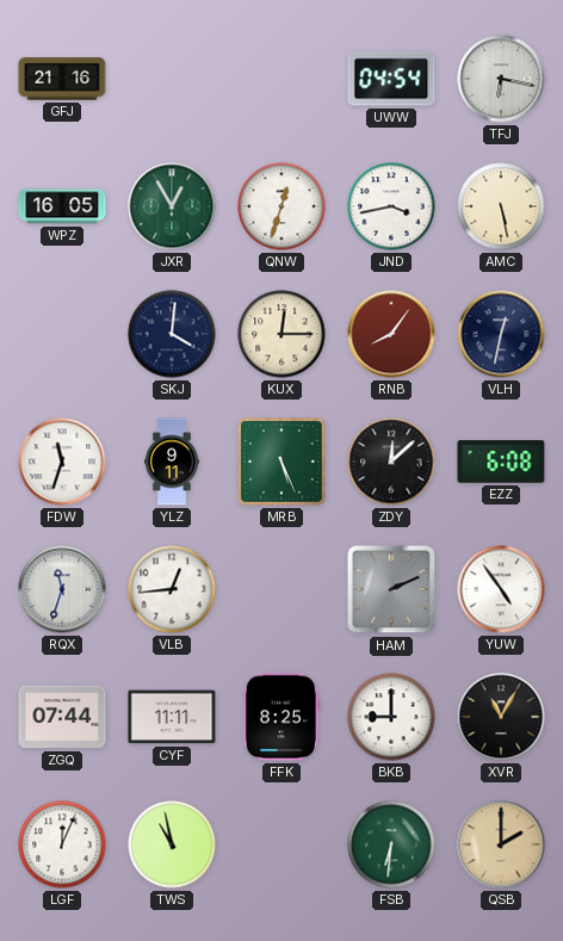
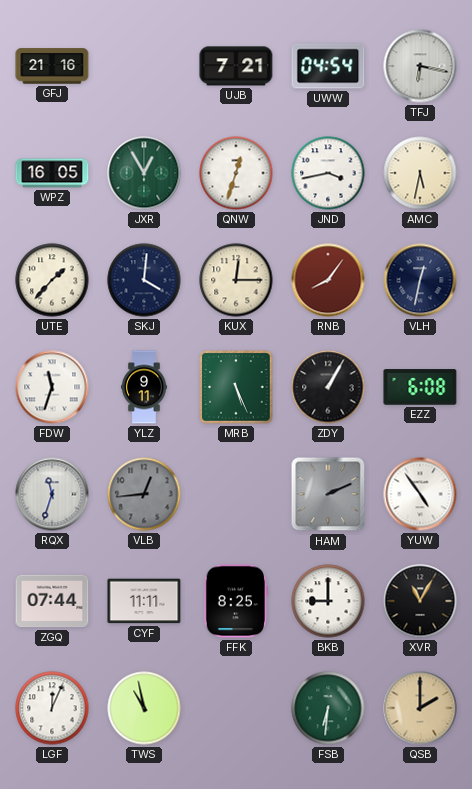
UJB: none -> 7:21
AMC: 5:28 -> 5:32
UTE: none -> 1:37
ZDY: 12:08 -> 1:05
VLB dial: white -> grey
